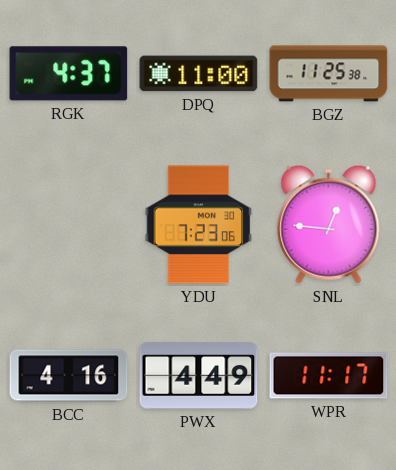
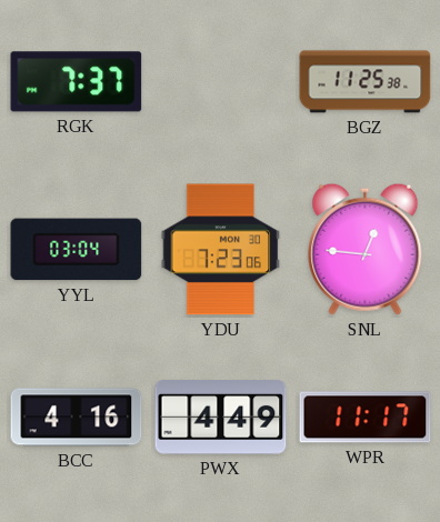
RGK: 4:37 -> 7:37
DPQ: 11:00 -> none
YYL: none -> 03:04
